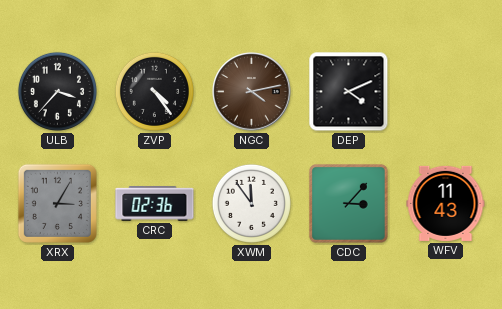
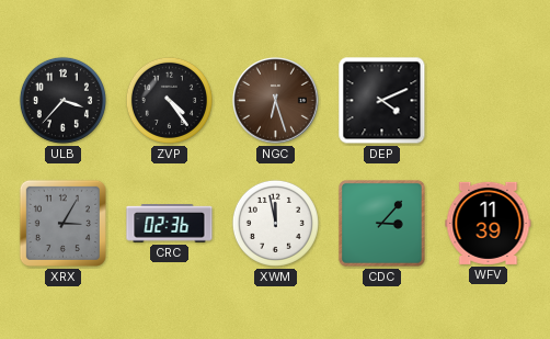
NGC: 4:13 -> 6:27
XWM: 11:54 -> 11:58
WFV: 11:43 -> 11:39
